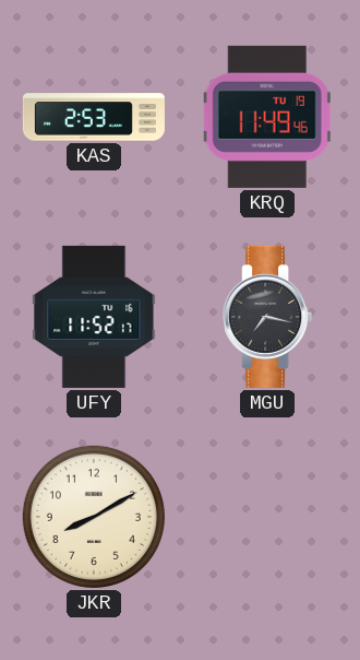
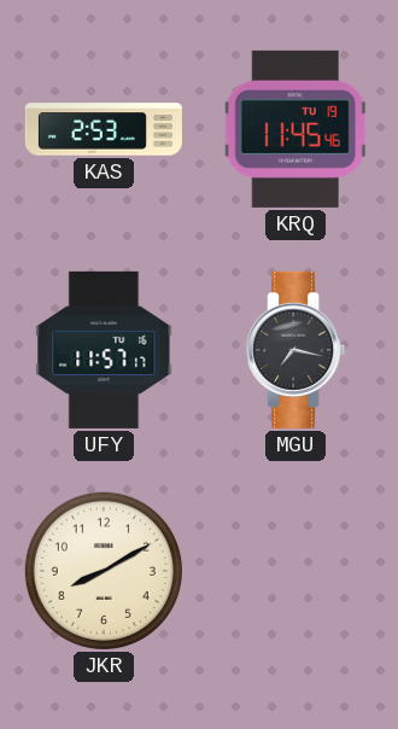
KRQ: 11:49 -> 11:45
UFY: 11:52 -> 11:57
